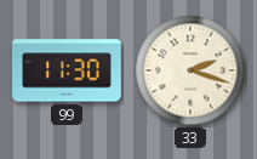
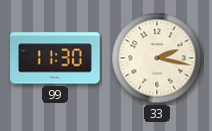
33: 2:18 -> 2:17
